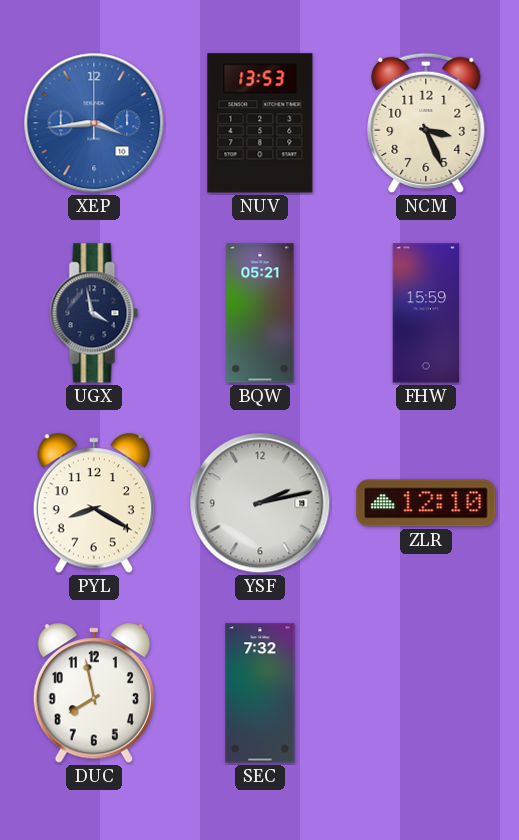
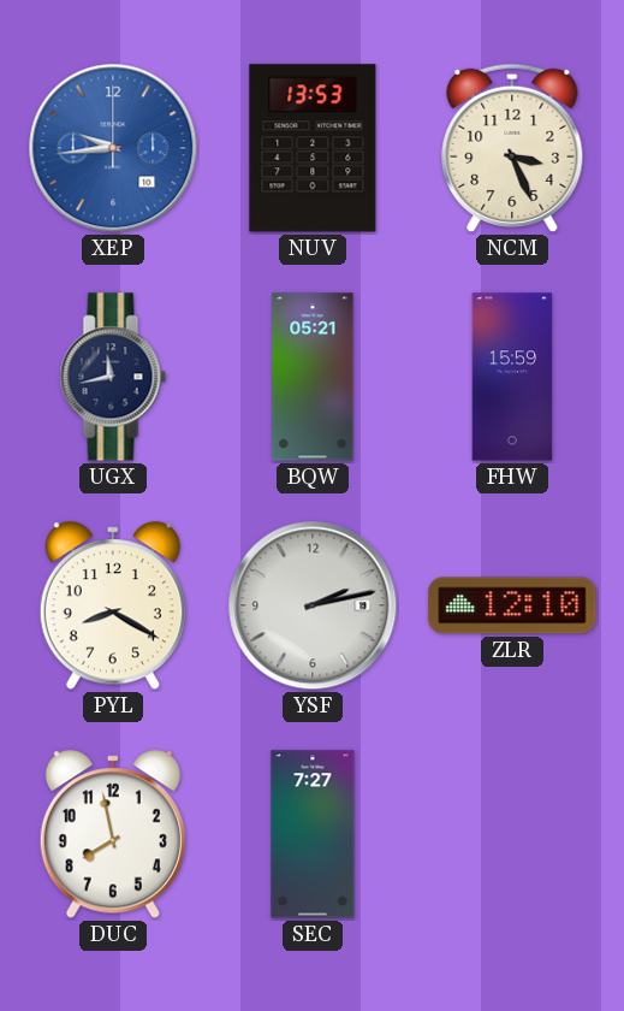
XEP: 3:44 -> 9:44
UGX: 3:58 -> 11:43
SEC: 7:32 -> 7:27
